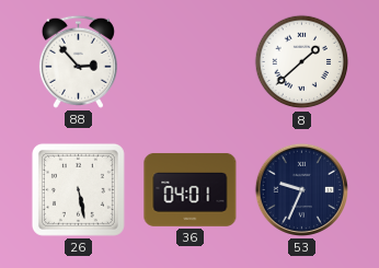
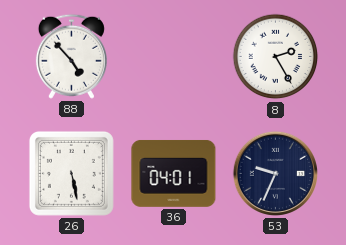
88: 2:53 -> 4:53
8: 1:38 -> 2:25
